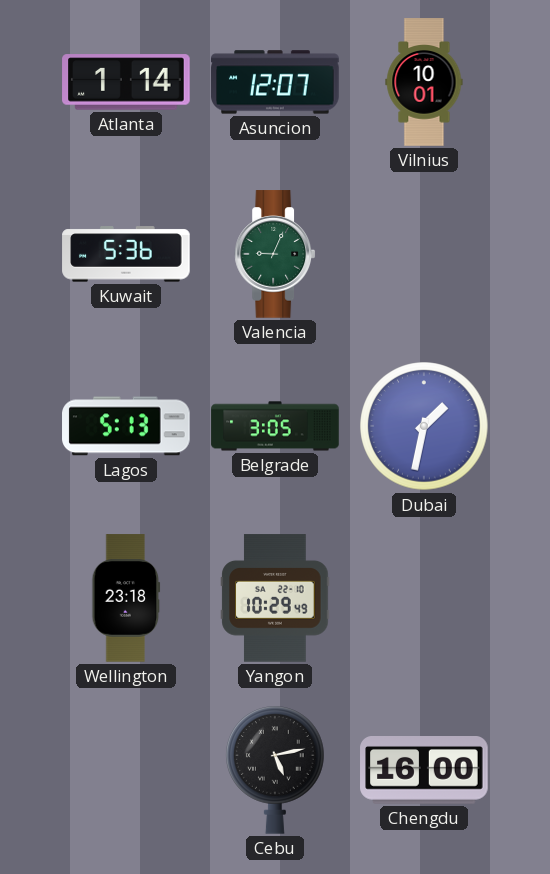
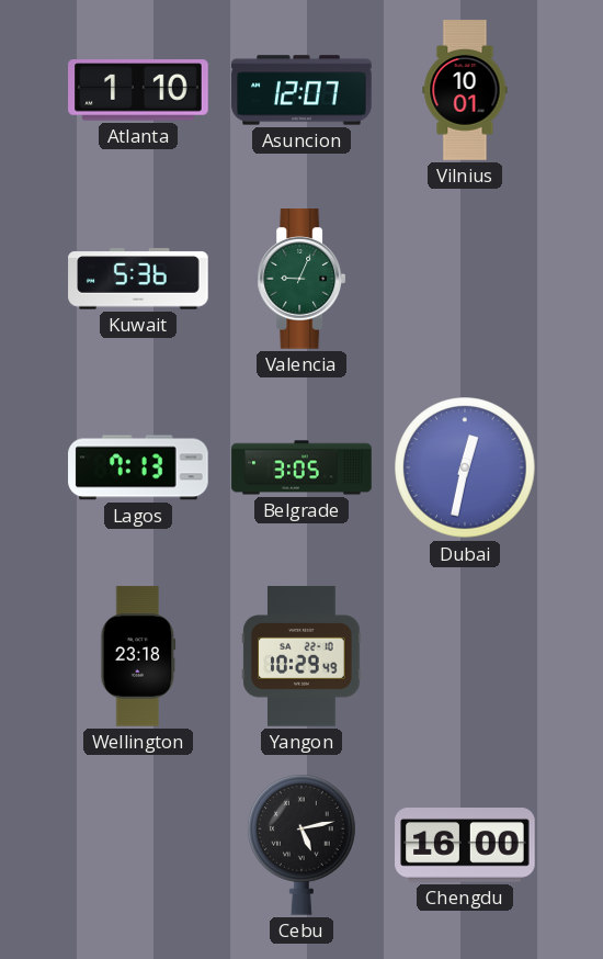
Atlanta: 1:14 -> 1:10
Lagos: 5:13 -> 7:13
Dubai: 1:32 -> 12:32
